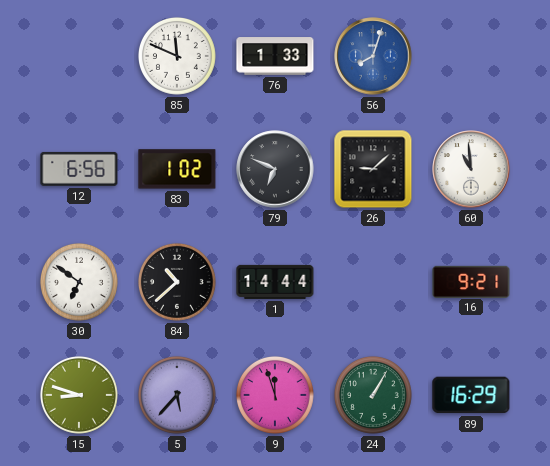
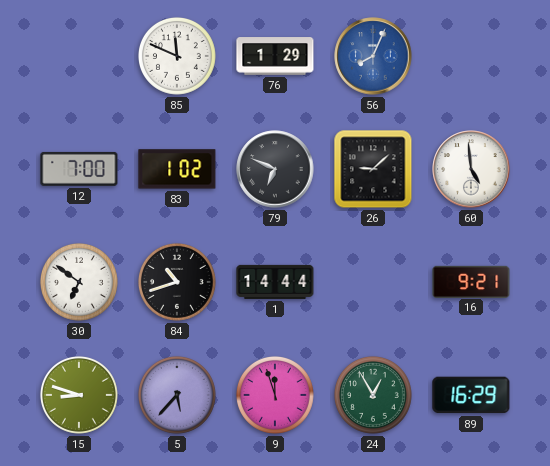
76: 1:33 -> 1:29
56: 8:03 -> 8:04
12: 6:56 -> 7:00
60: 10:59 -> 4:59
84: 10:38 -> 10:42
24: 1:05 -> 12:55
